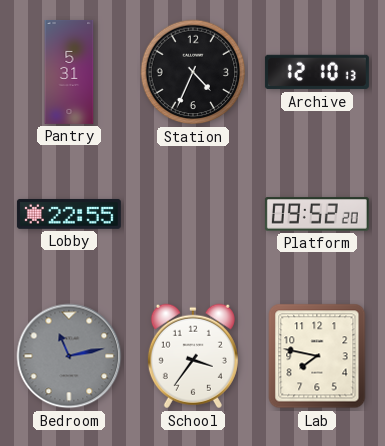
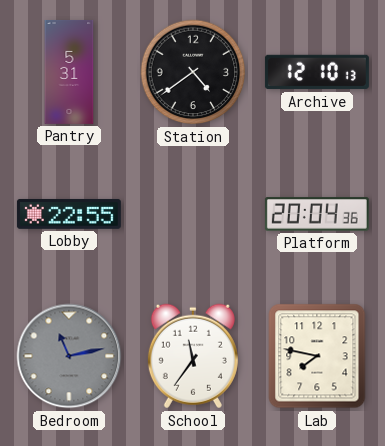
Station: 4:34 -> 4:39
Platform: 09:52 -> 20:04
School: 3:36 -> 11:36
